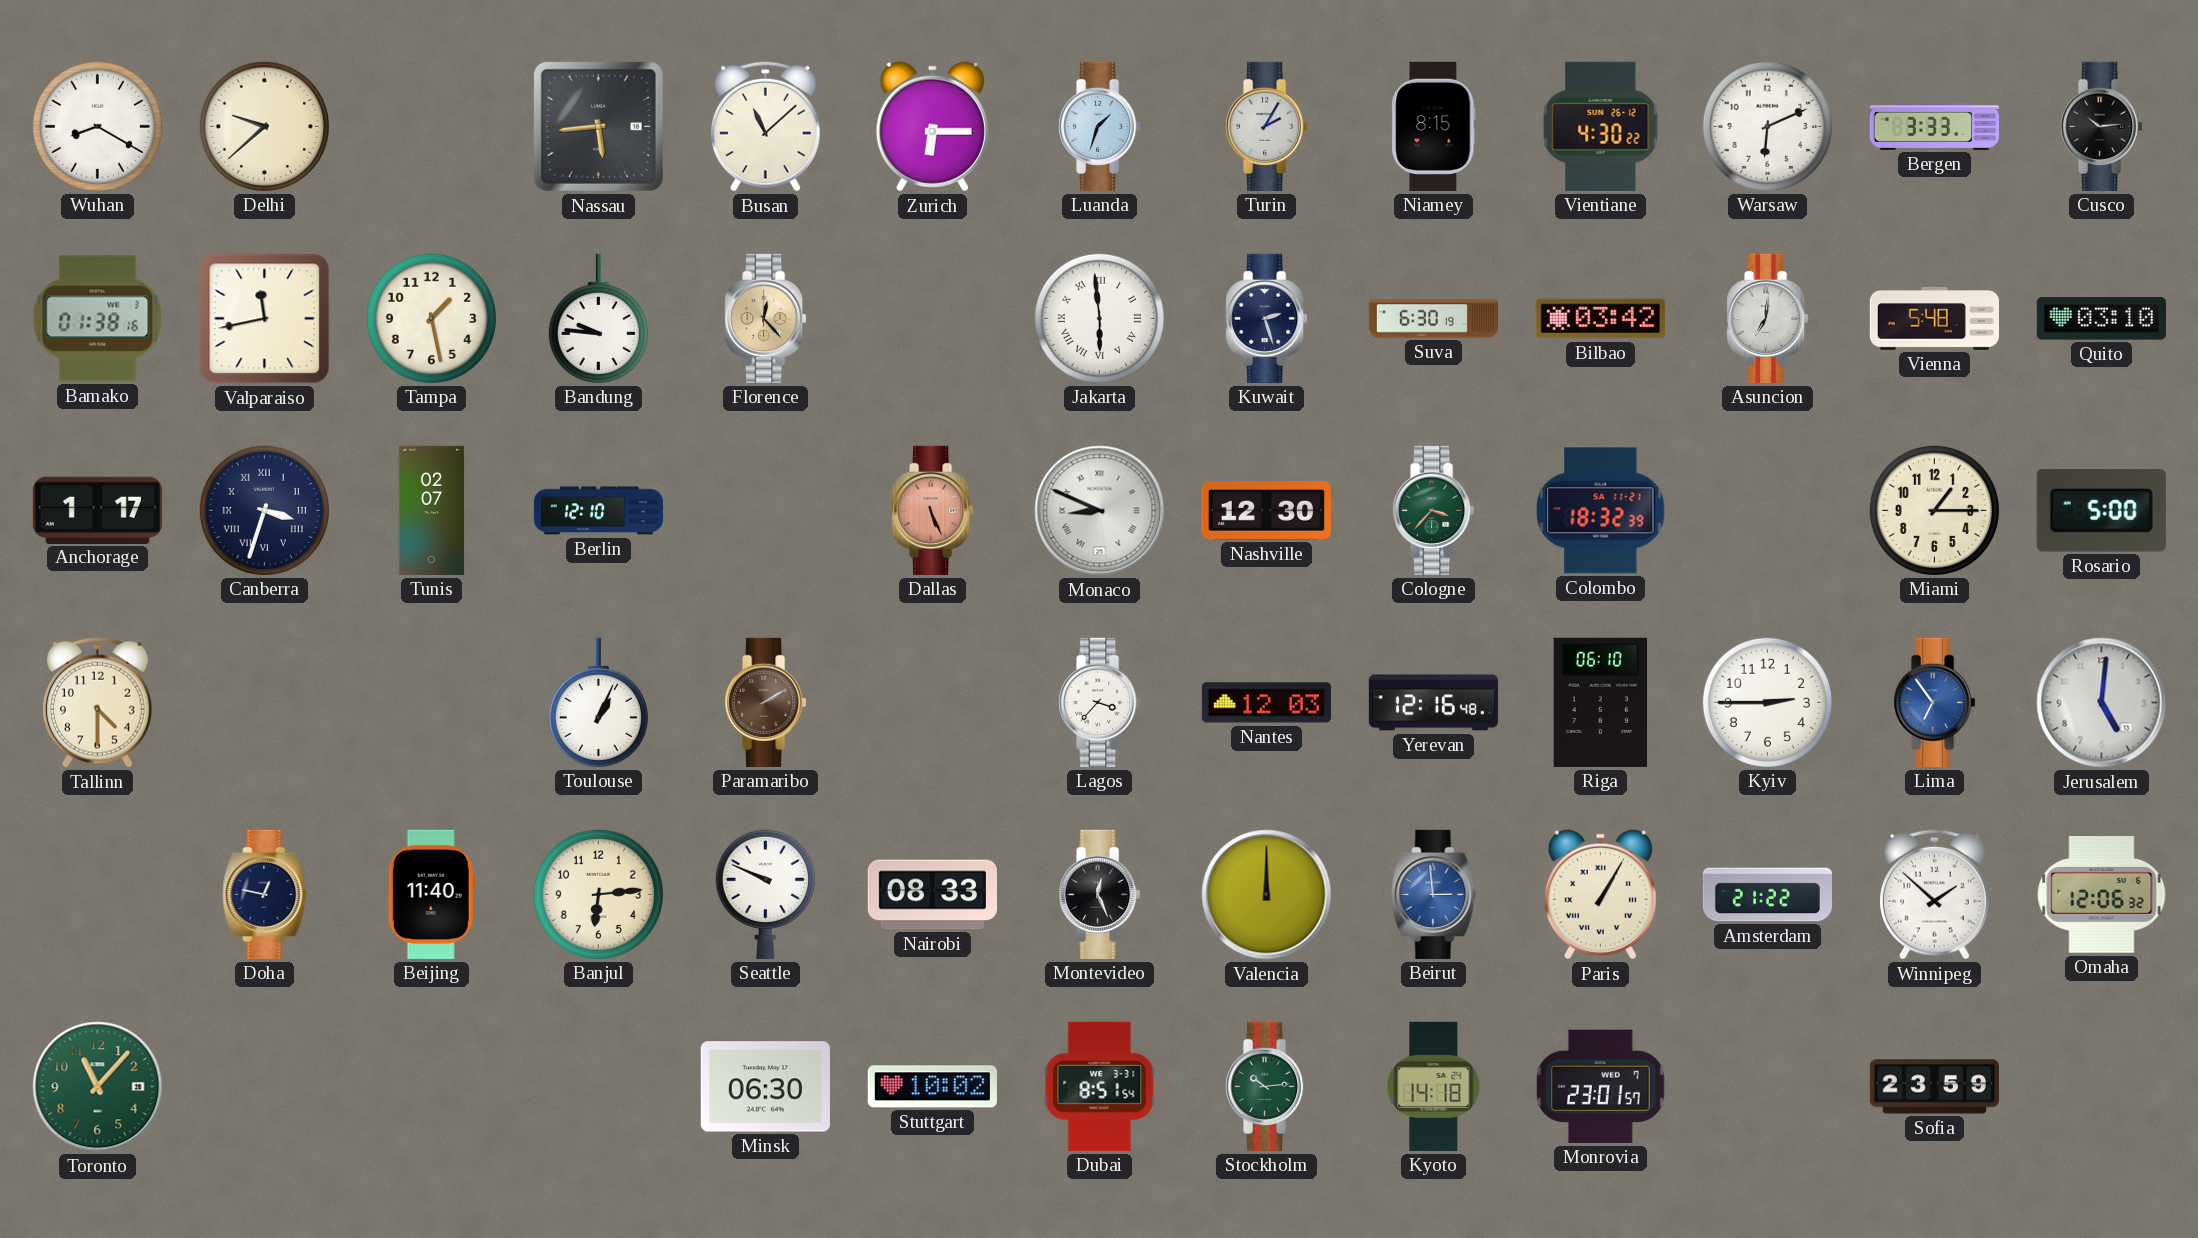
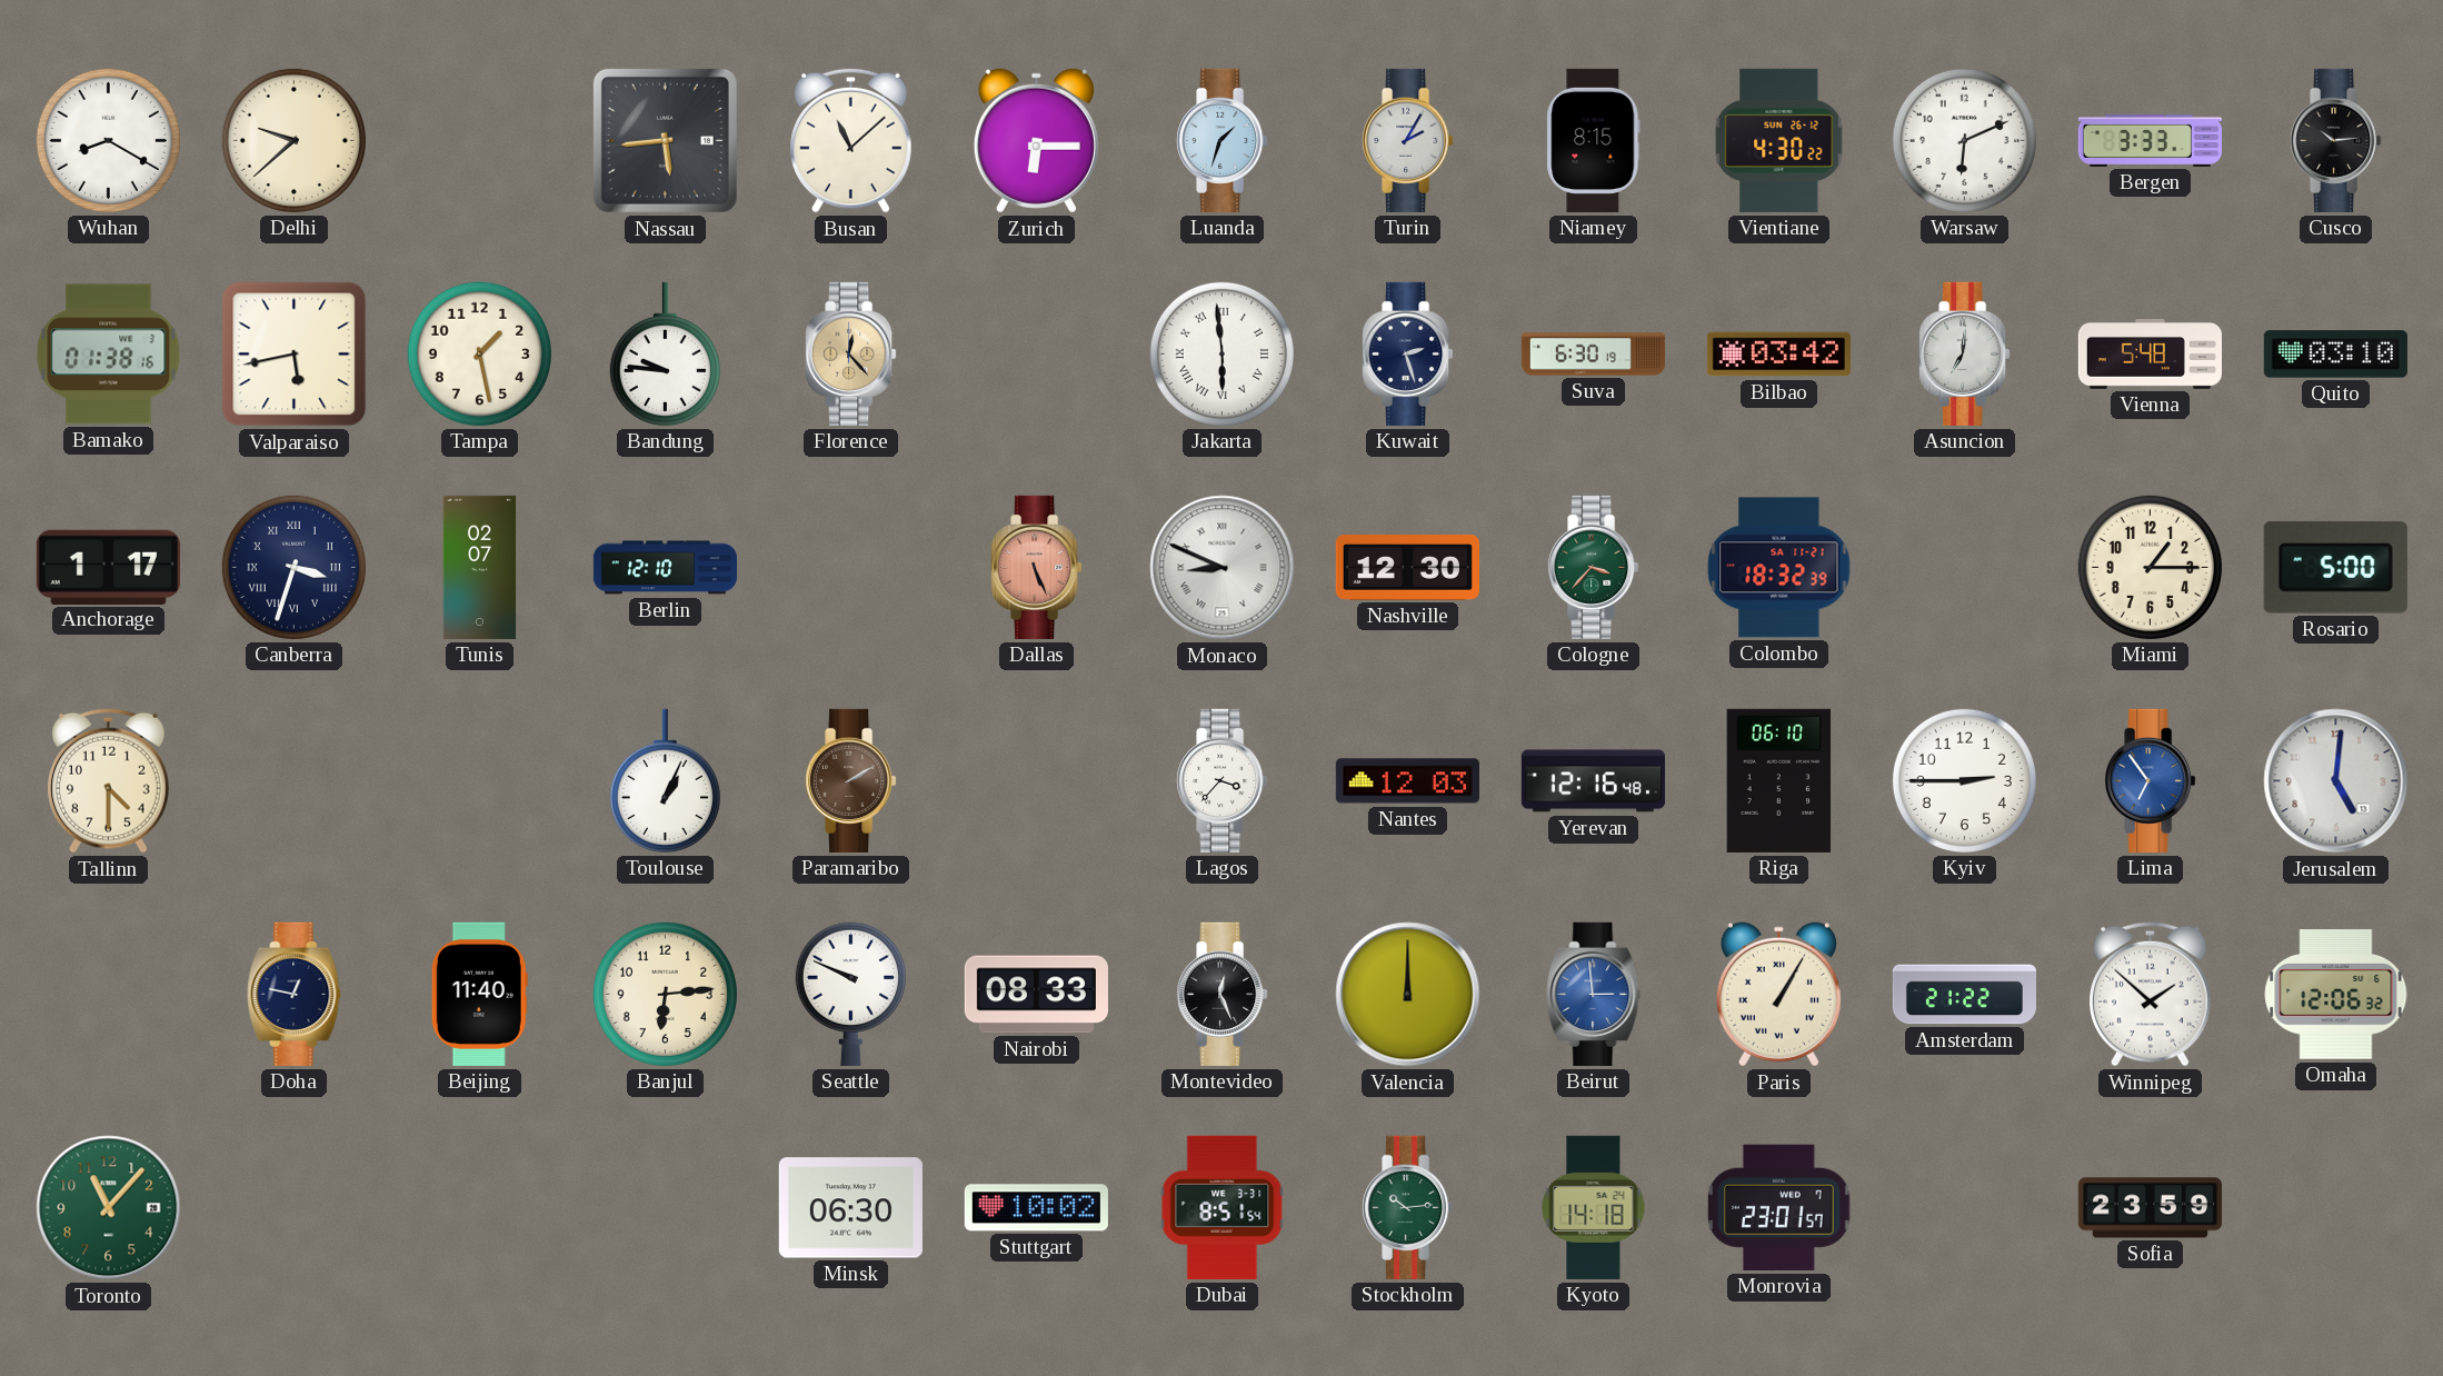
Valparaiso: 11:43 -> 5:43
